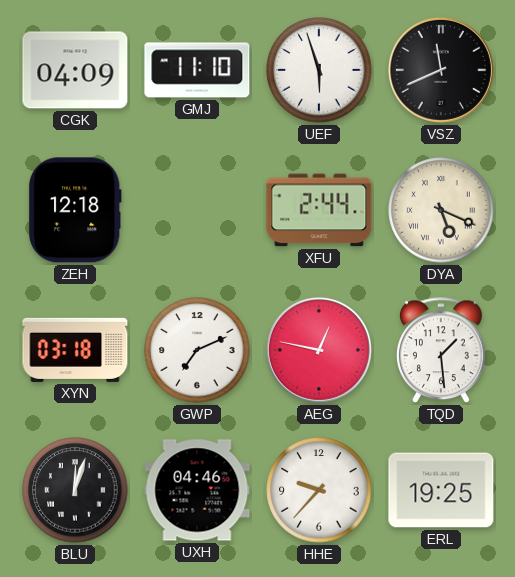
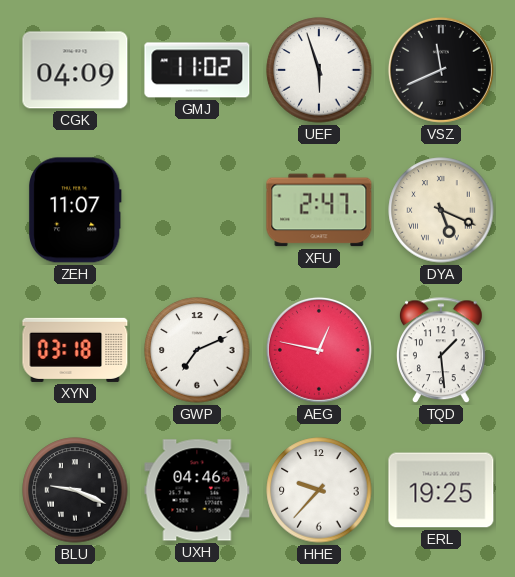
GMJ: 11:10 -> 11:02
ZEH: 12:18 -> 11:07
XFU: 2:44 -> 2:47
BLU: 12:03 -> 9:19
